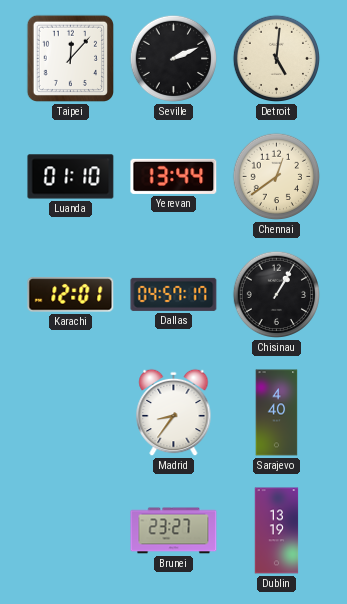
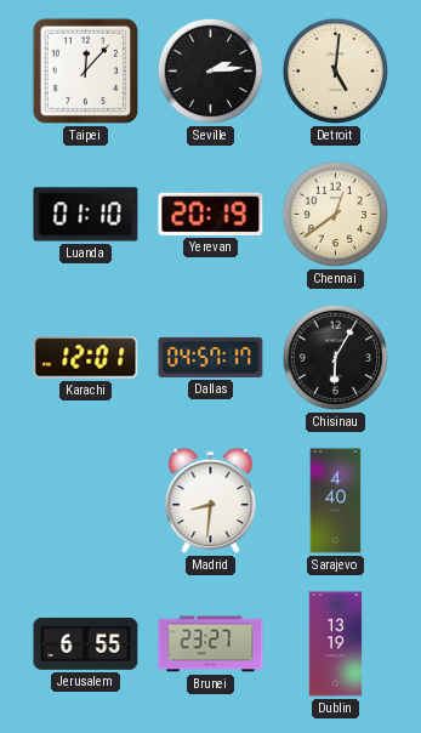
Seville: 2:11 -> 2:14
Yerevan: 13:44 -> 20:19
Chisinau: 1:05 -> 6:05
Madrid: 8:36 -> 8:31
Jerusalem: none -> 6:55
